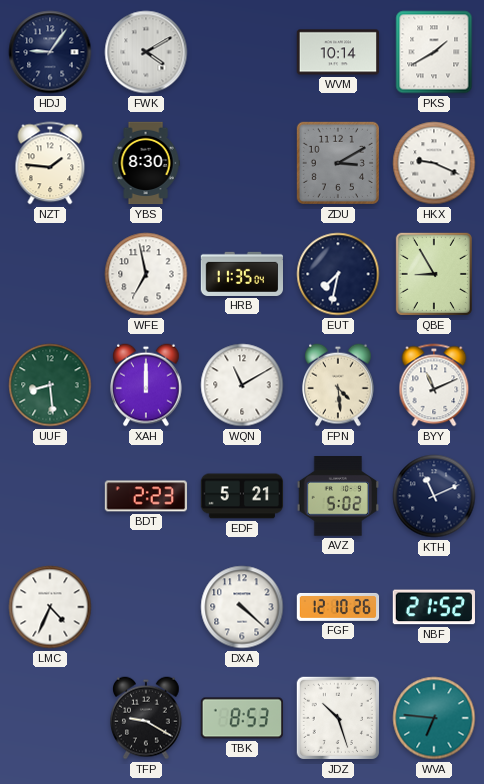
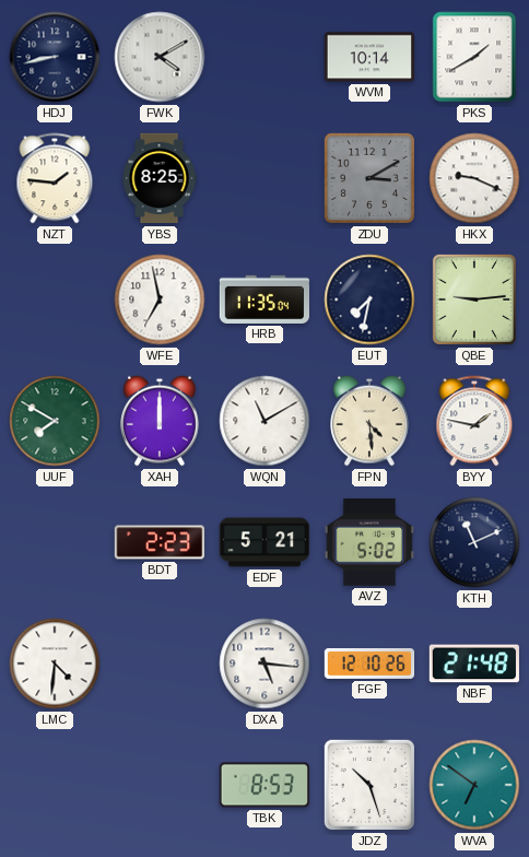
HDJ: 9:06 -> 8:43
YBS: 8:30 -> 8:25
QBE: 8:55 -> 9:14
UUF: 8:29 -> 7:50
BYY: 11:11 -> 1:47
LMC: 4:34 -> 4:31
DXA: 4:22 -> 5:16
NBF: 21:52 -> 21:48
TFP: 9:20 -> none
WVA: 6:46 -> 6:51
